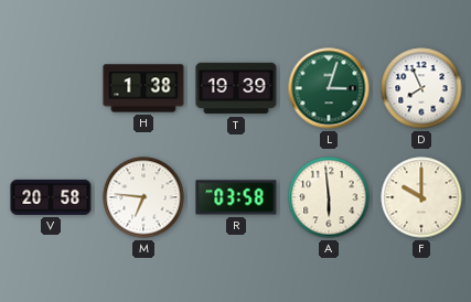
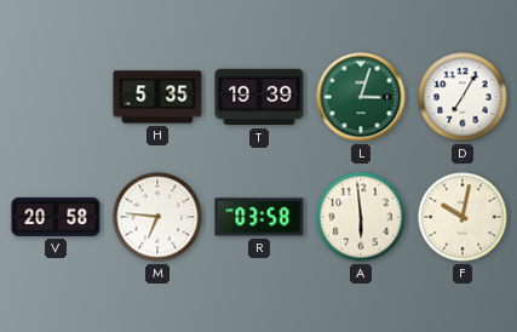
H: 1:38 -> 5:35
D: 7:56 -> 7:05
F: 10:00 -> 10:02
